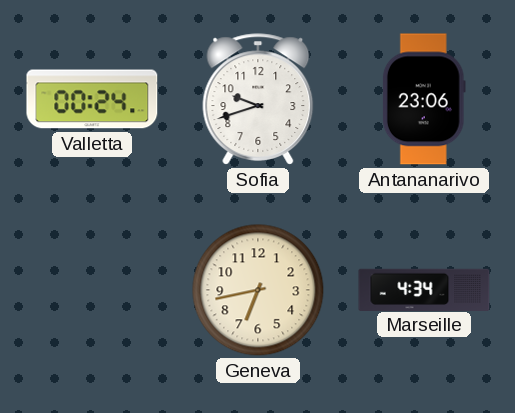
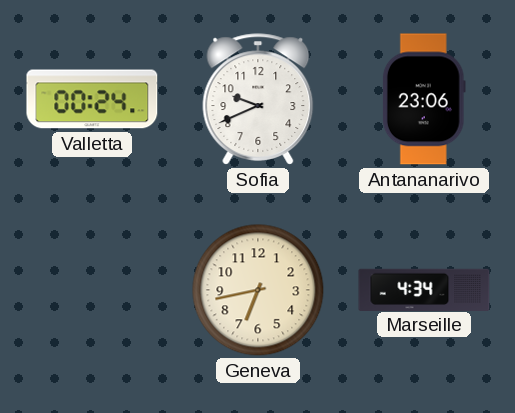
Sofia: 9:42 -> 9:41
